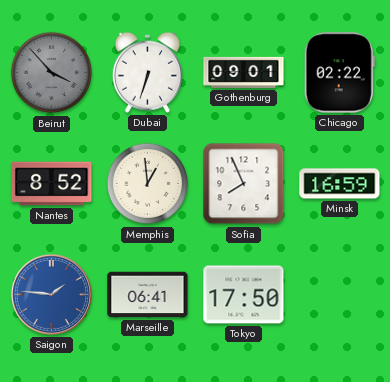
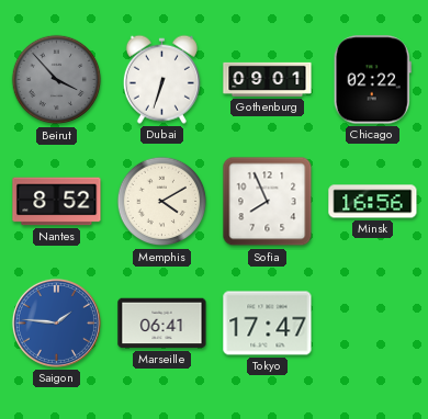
Memphis: 12:59 -> 4:10
Minsk: 16:59 -> 16:56
Tokyo: 17:50 -> 17:47
